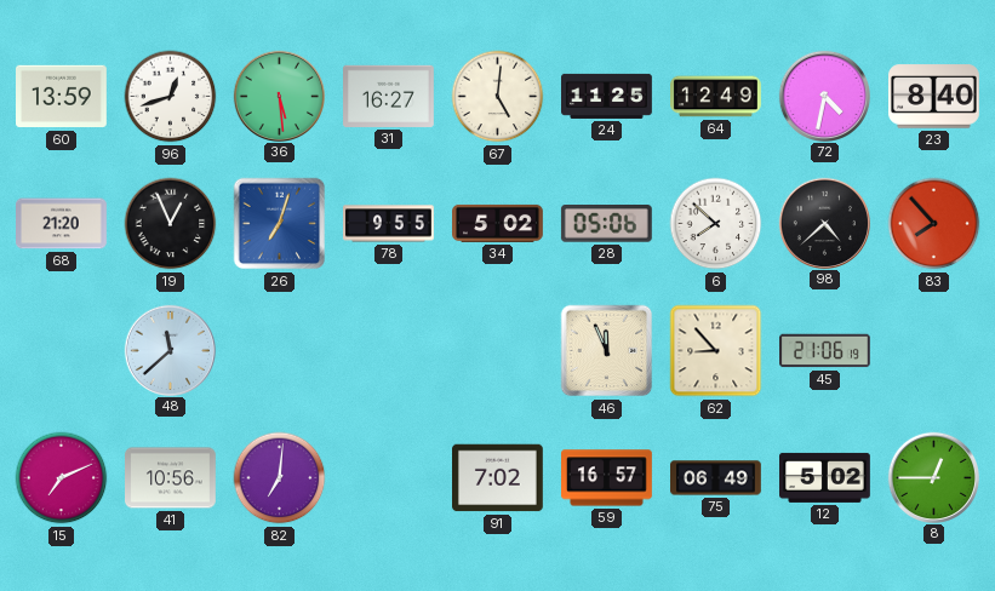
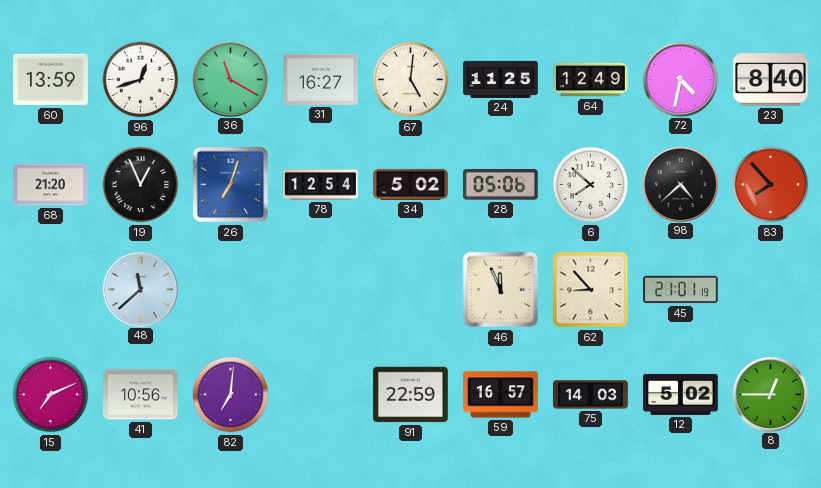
36: 5:29 -> 11:20
78: 9:55 -> 12:54
45: 21:06 -> 21:01
91: 7:02 -> 22:59
75: 06:49 -> 14:03
